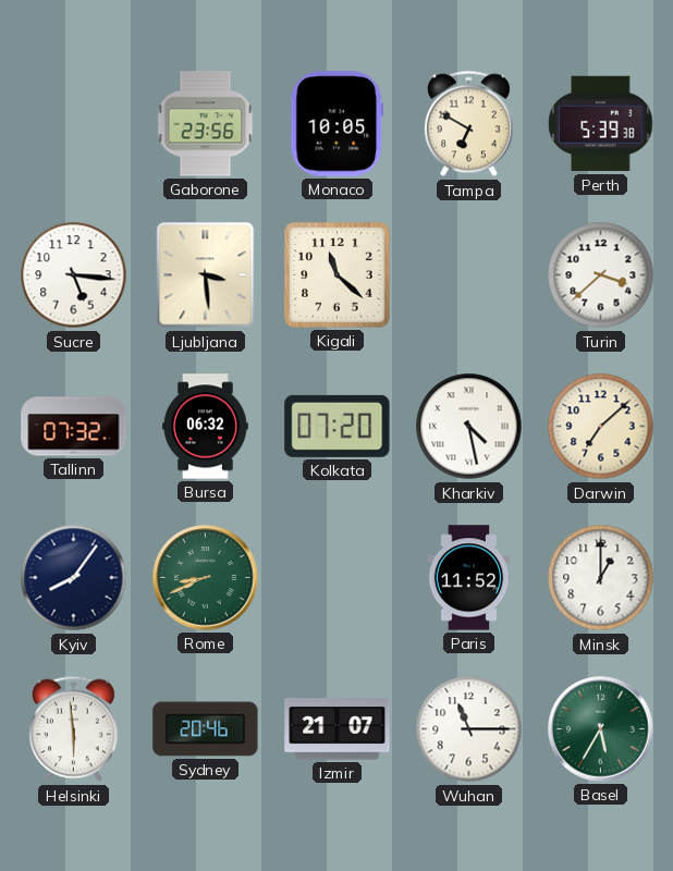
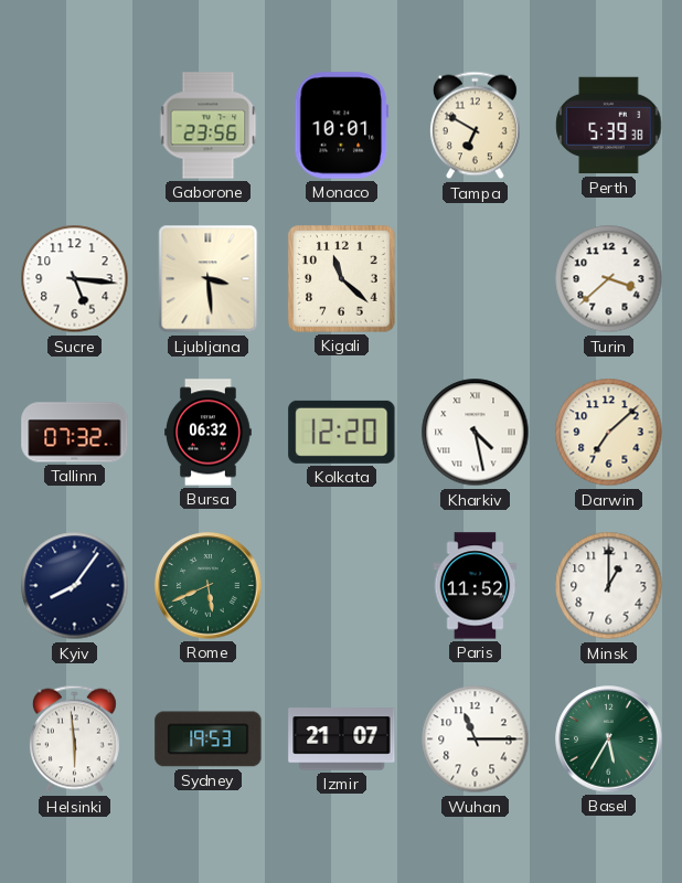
Monaco: 10:05 -> 10:01
Kolkata: 07:20 -> 12:20
Rome: 8:41 -> 5:41
Sydney: 20:46 -> 19:53
